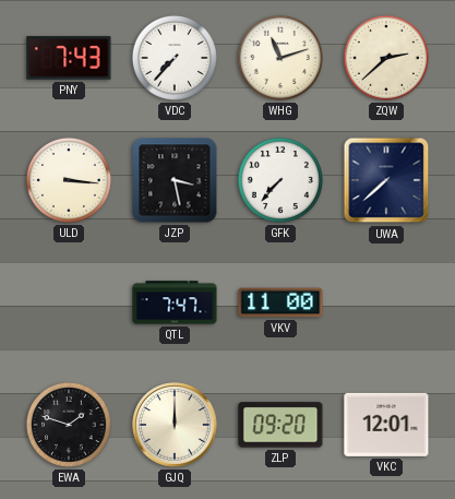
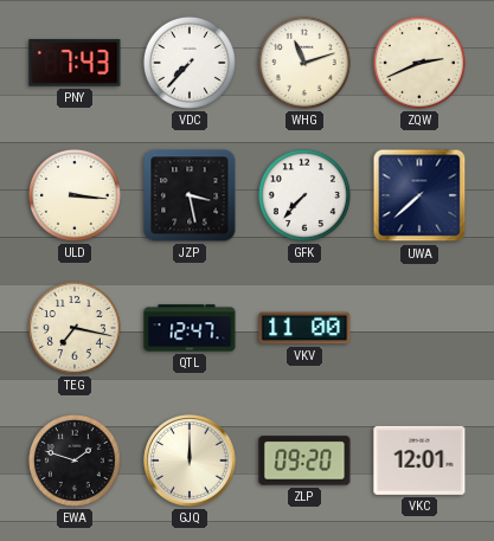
ZQW: 2:38 -> 2:41
TEG: none -> 7:17
QTL: 7:47 -> 12:47
